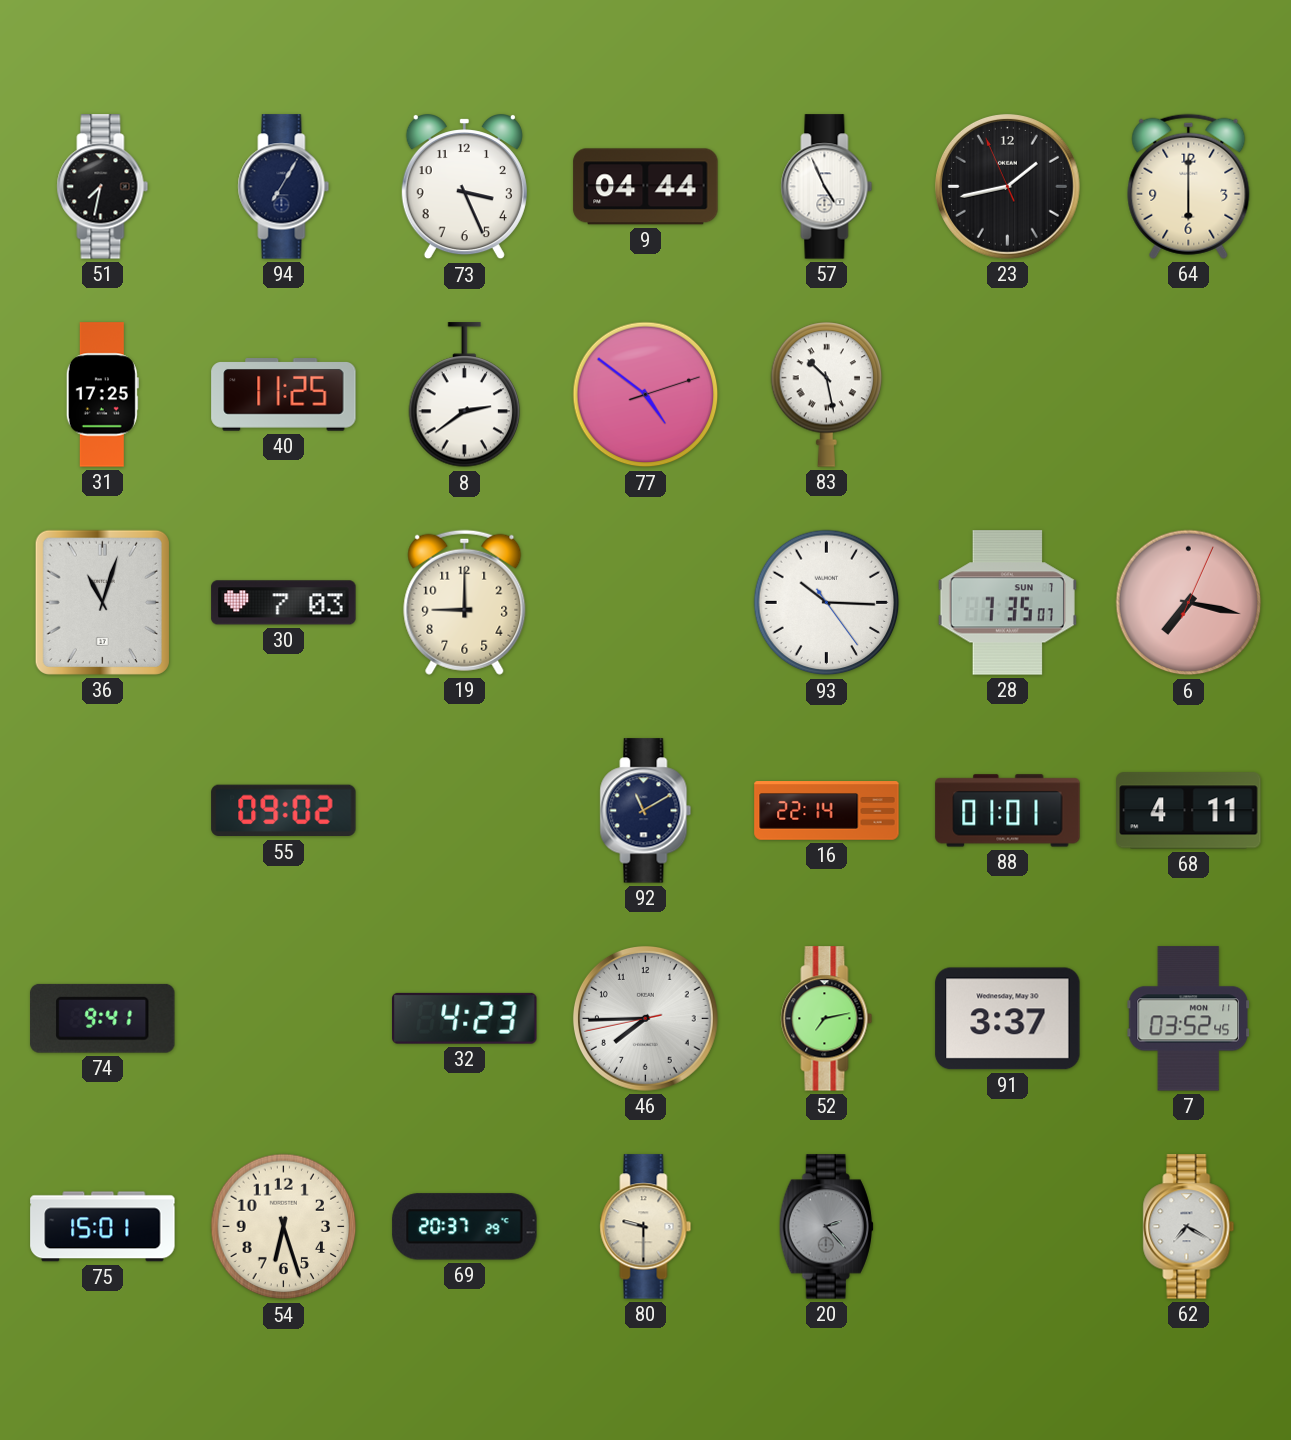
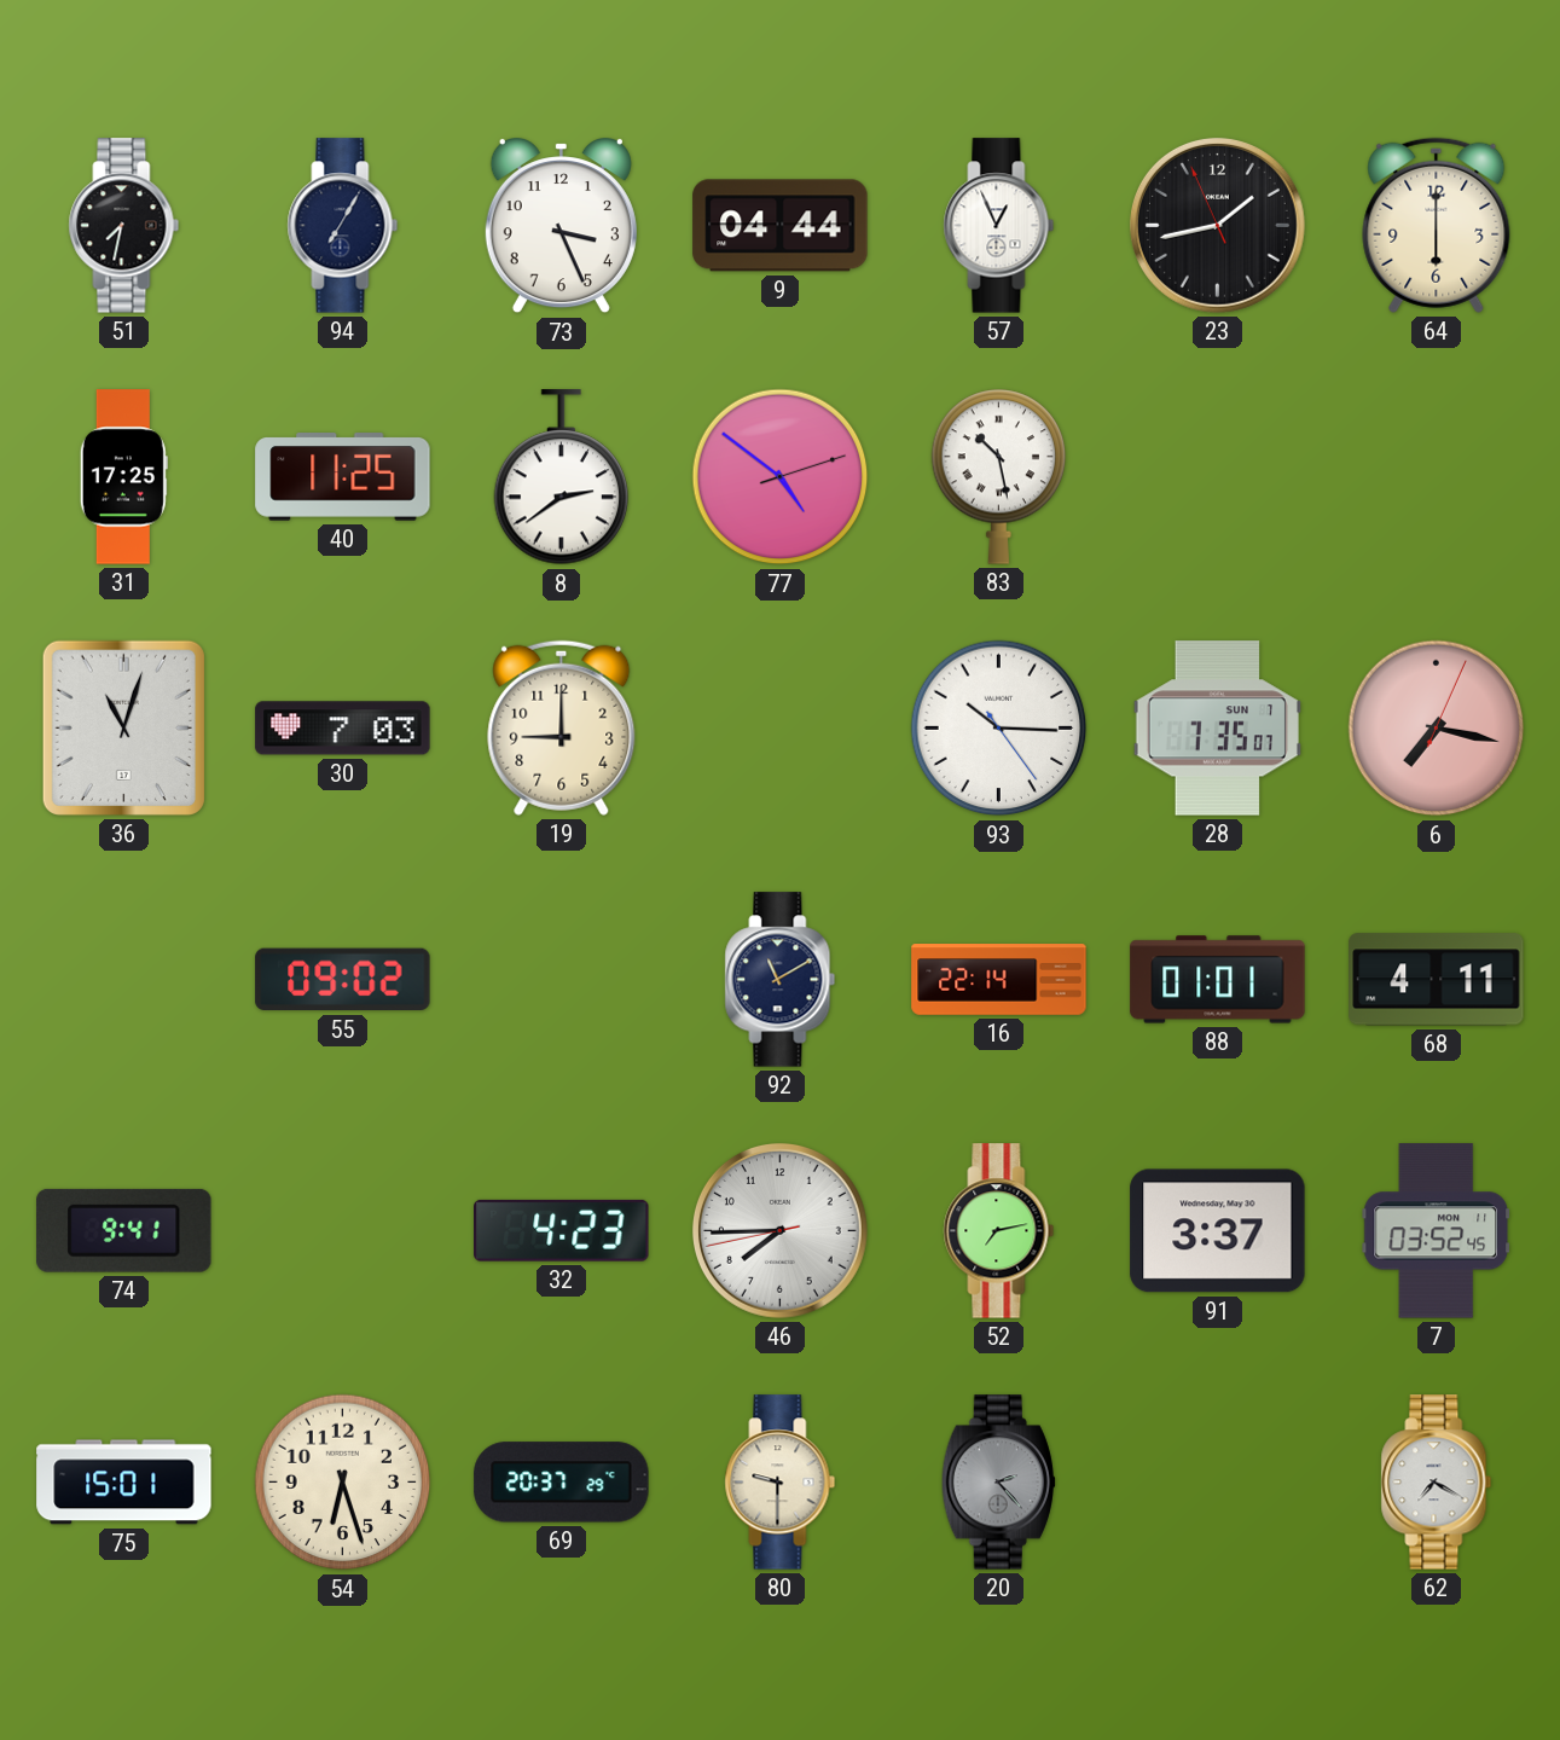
57: 4:56 -> 12:56
